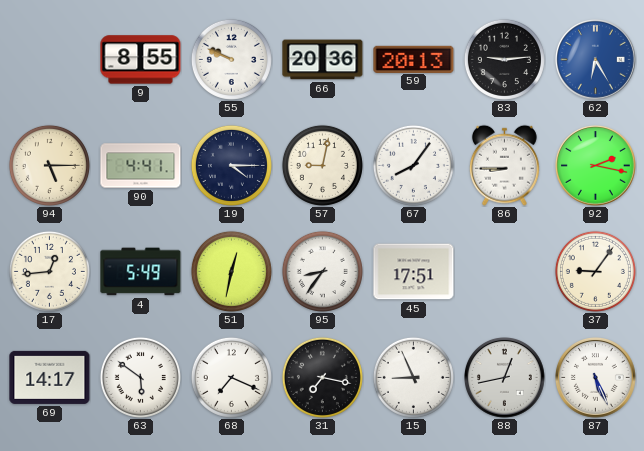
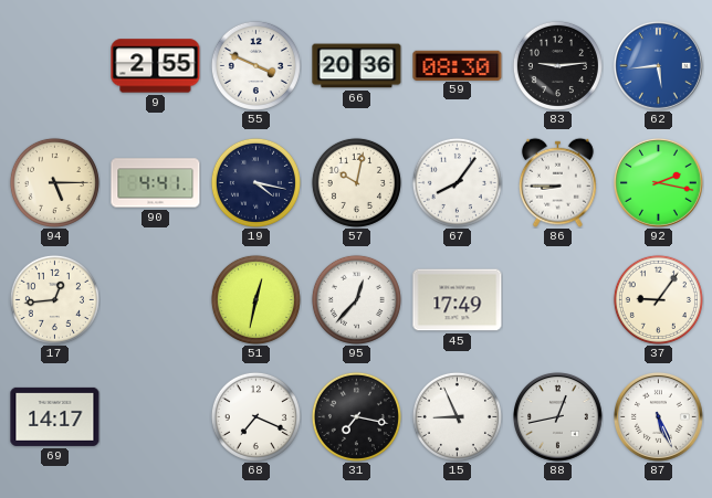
9: 8:55 -> 2:55
55: 9:49 -> 3:49
59: 20:13 -> 08:30
62: 6:25 -> 5:44
19: 4:15 -> 4:17
57: 9:02 -> 10:02
4: 5:49 -> none
95: 8:36 -> 12:37
45: 17:51 -> 17:49
63: 5:51 -> none
